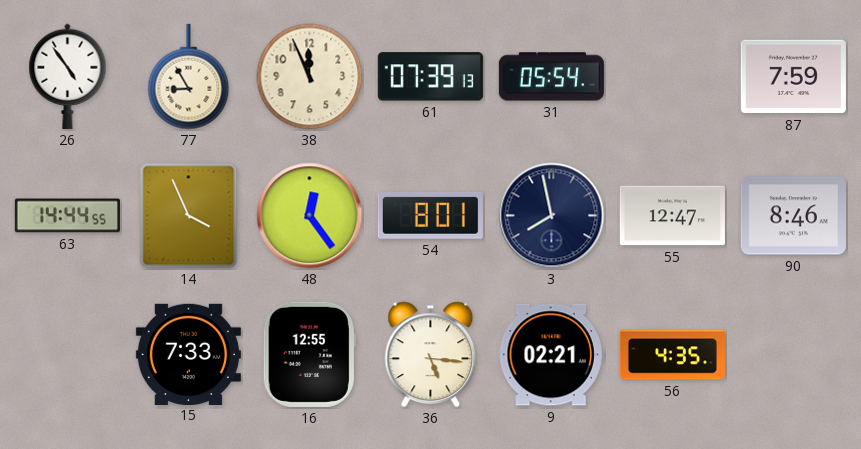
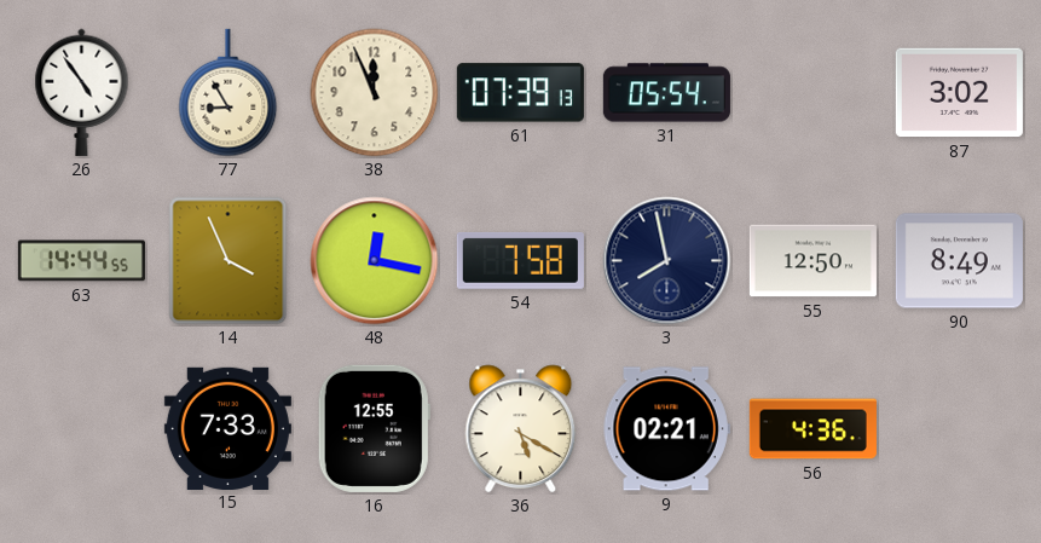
87: 7:59 -> 3:02
48: 12:24 -> 12:17
54: 8:01 -> 7:58
55: 12:47 -> 12:50
90: 8:46 -> 8:49
36: 5:16 -> 5:20
56: 4:35 -> 4:36
